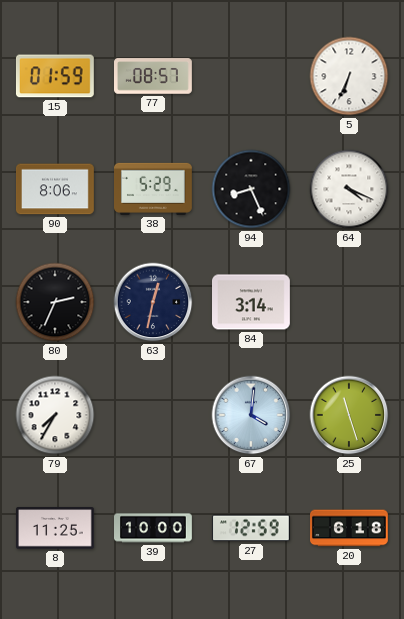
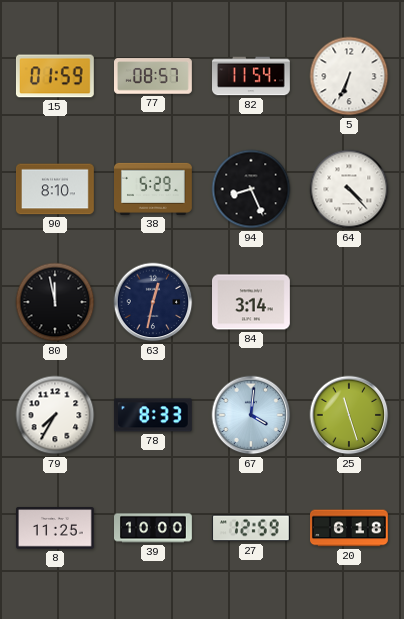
82: none -> 11:54
90: 8:06 -> 8:10
64: 4:19 -> 4:23
80: 2:34 -> 11:58
78: none -> 8:33
